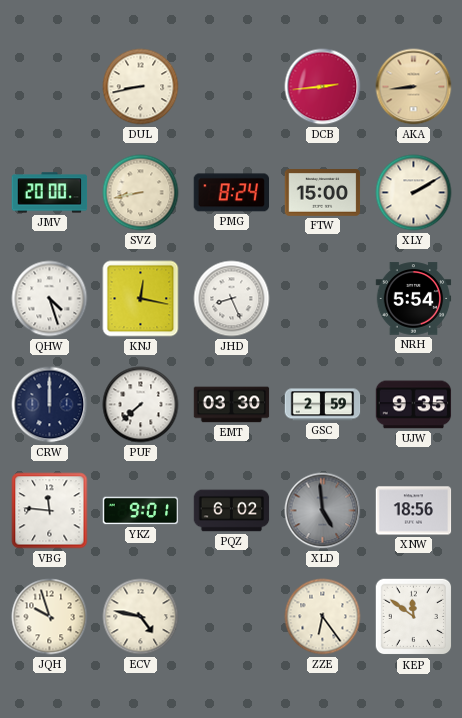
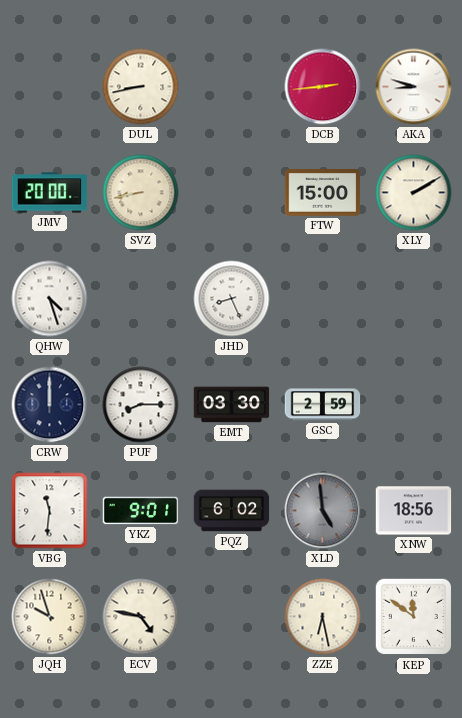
AKA: 8:44 -> 8:48
AKA dial: champagne -> white
PMG: 8:24 -> none
KNJ: 12:17 -> none
NRH: 5:54 -> none
PUF: 7:38 -> 8:15
UJW: 9:35 -> none
VBG: 11:46 -> 11:31
ZZE: 6:24 -> 6:28
